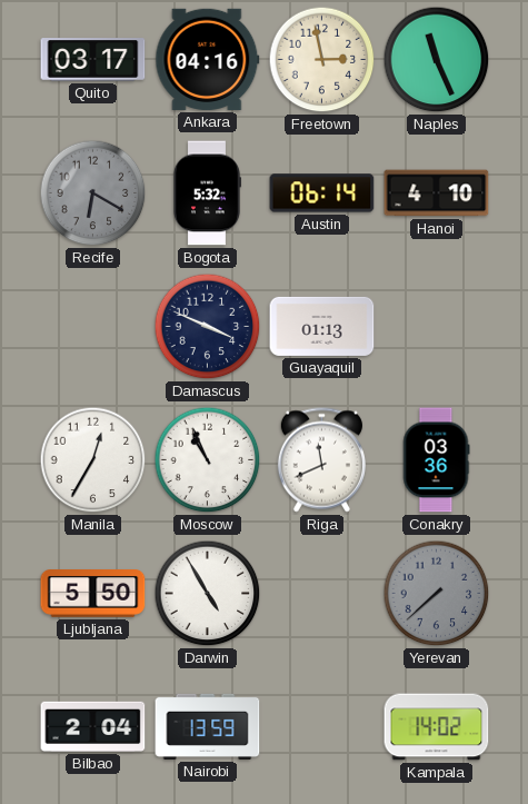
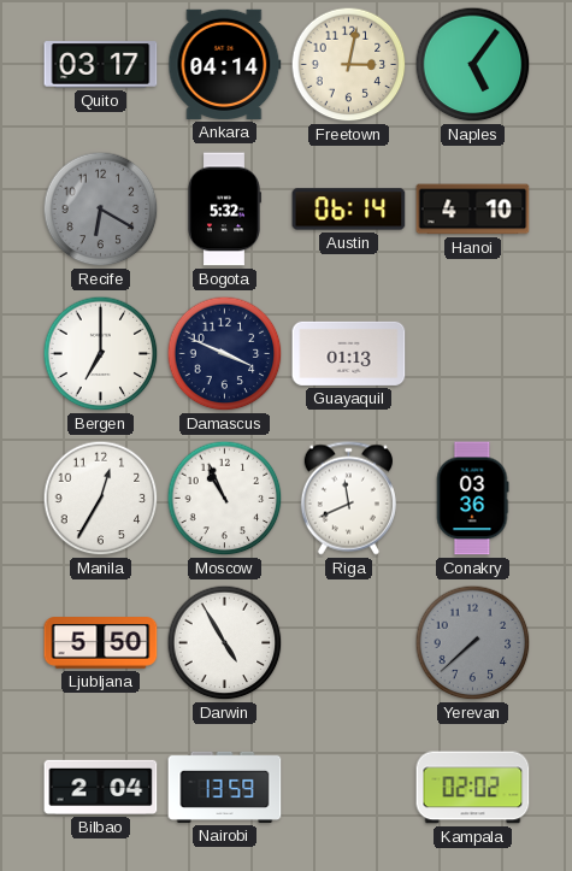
Ankara: 04:16 -> 04:14
Freetown: 2:58 -> 3:02
Naples: 11:26 -> 5:06
Bergen: none -> 7:00
Kampala: 14:02 -> 02:02
